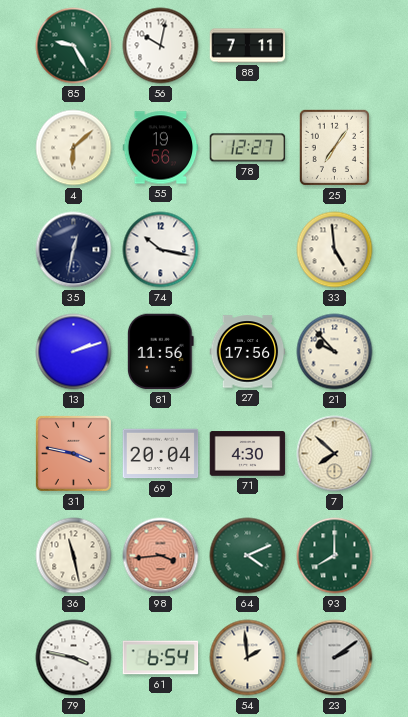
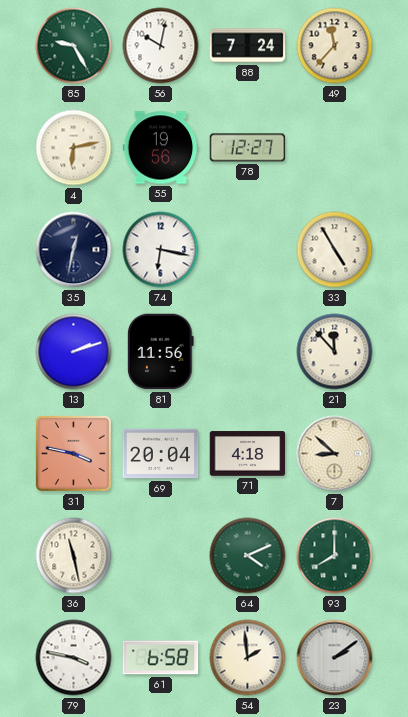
88: 7:11 -> 7:24
49: none -> 11:37
4: 6:08 -> 6:13
25: 7:06 -> none
74: 10:17 -> 6:17
33: 4:59 -> 4:55
27: 17:56 -> none
21: 9:53 -> 11:53
71: 4:30 -> 4:18
7: 7:52 -> 8:52
98: 3:44 -> none
61: 6:54 -> 6:58
